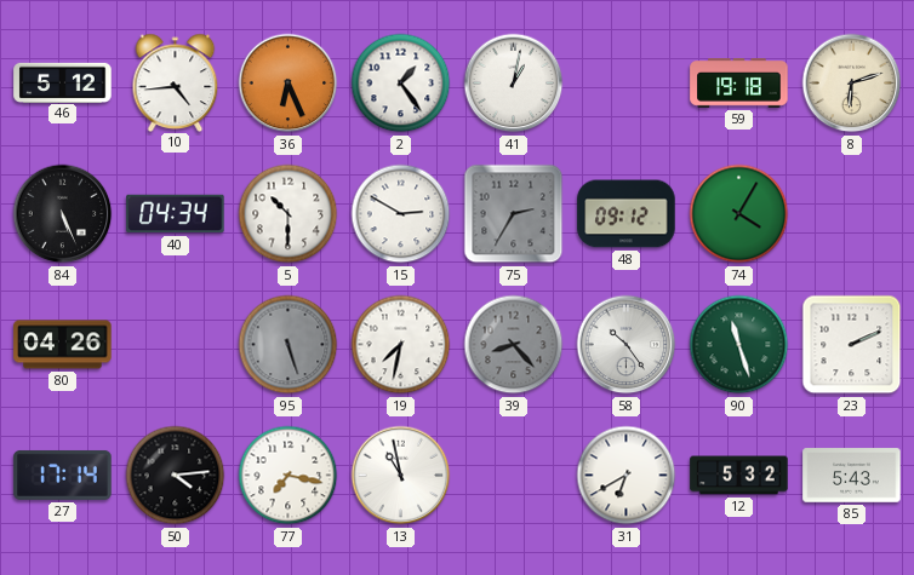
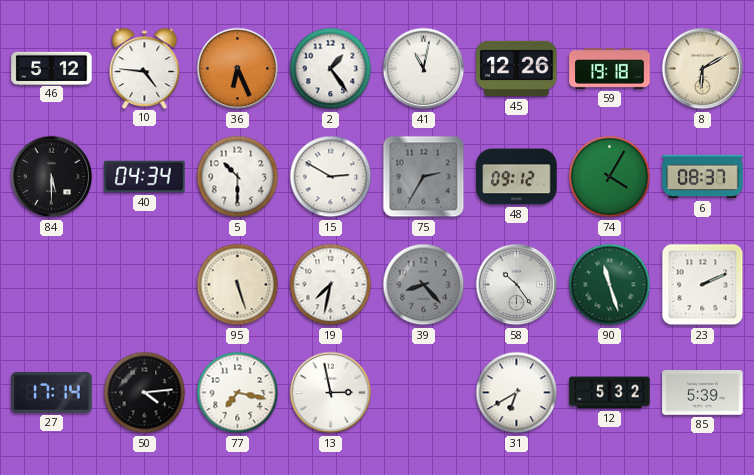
10: 4:44 -> 4:46
41: 1:02 -> 11:02
45: none -> 12:26
8: 6:12 -> 6:10
84: 5:26 -> 5:30
6: none -> 08:37
80: 04:26 -> none
95 dial: grey -> cream
13: 10:58 -> 2:58
85: 5:43 -> 5:39
